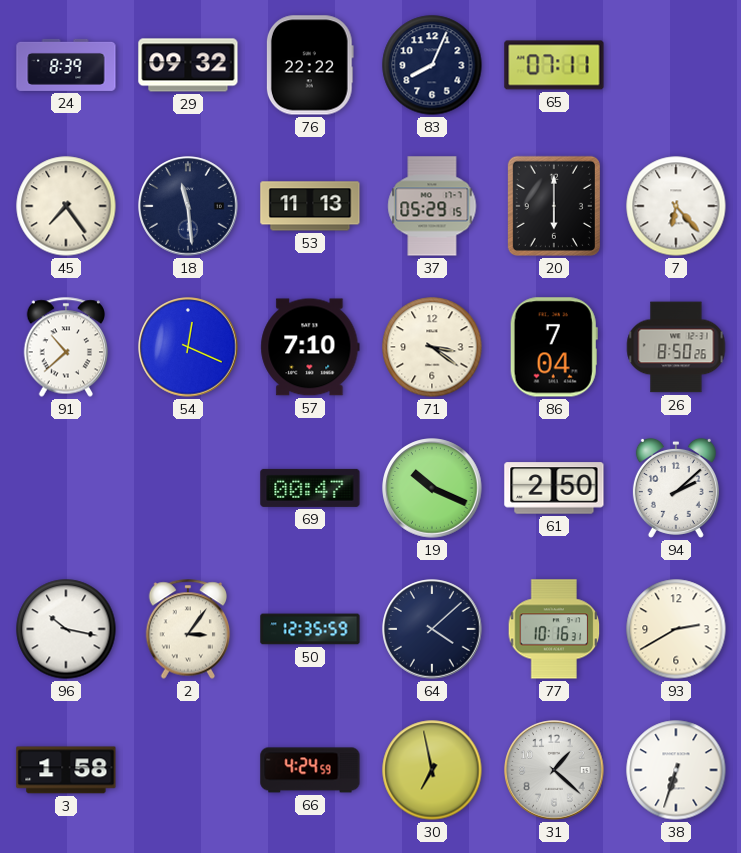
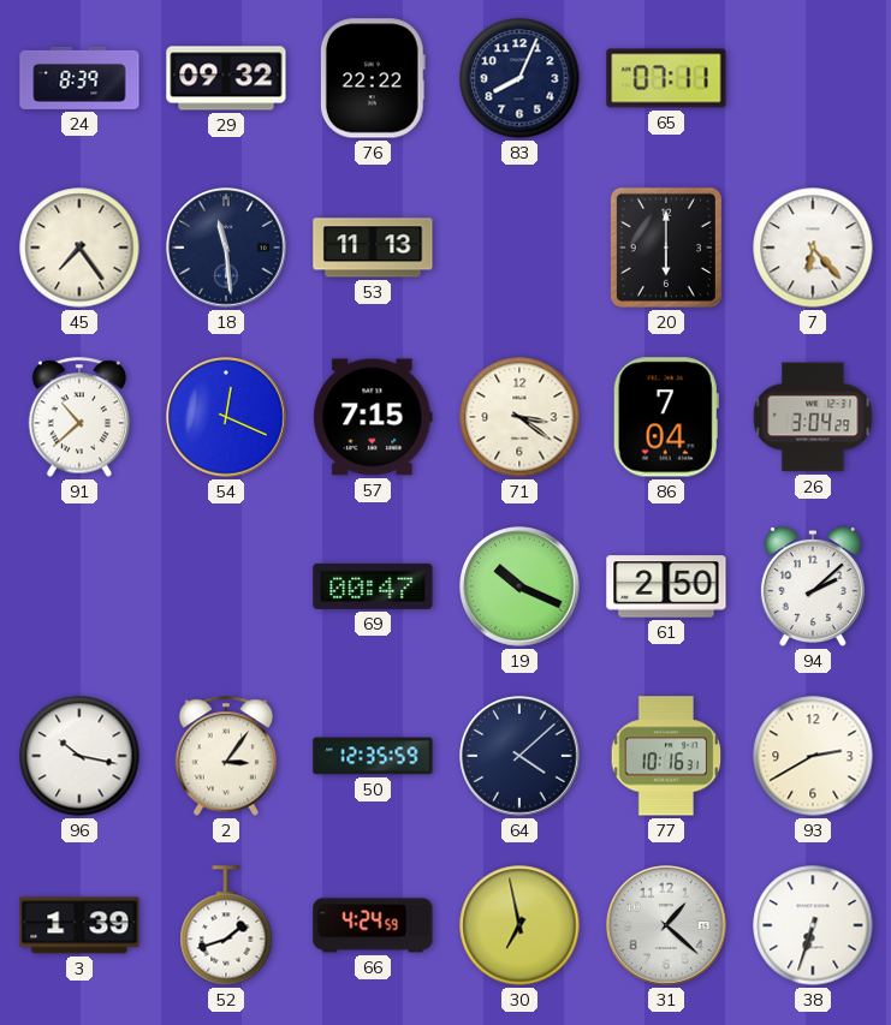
37: 05:29 -> none
57: 7:10 -> 7:15
26: 8:50 -> 3:04
3: 1:58 -> 1:39
52: none -> 1:42
